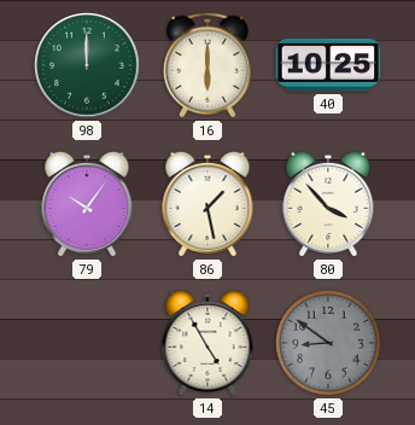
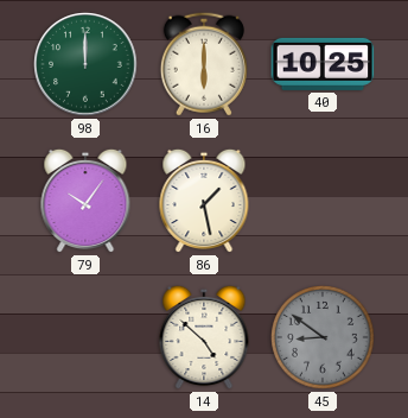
80: 3:53 -> none
14: 4:55 -> 4:52
